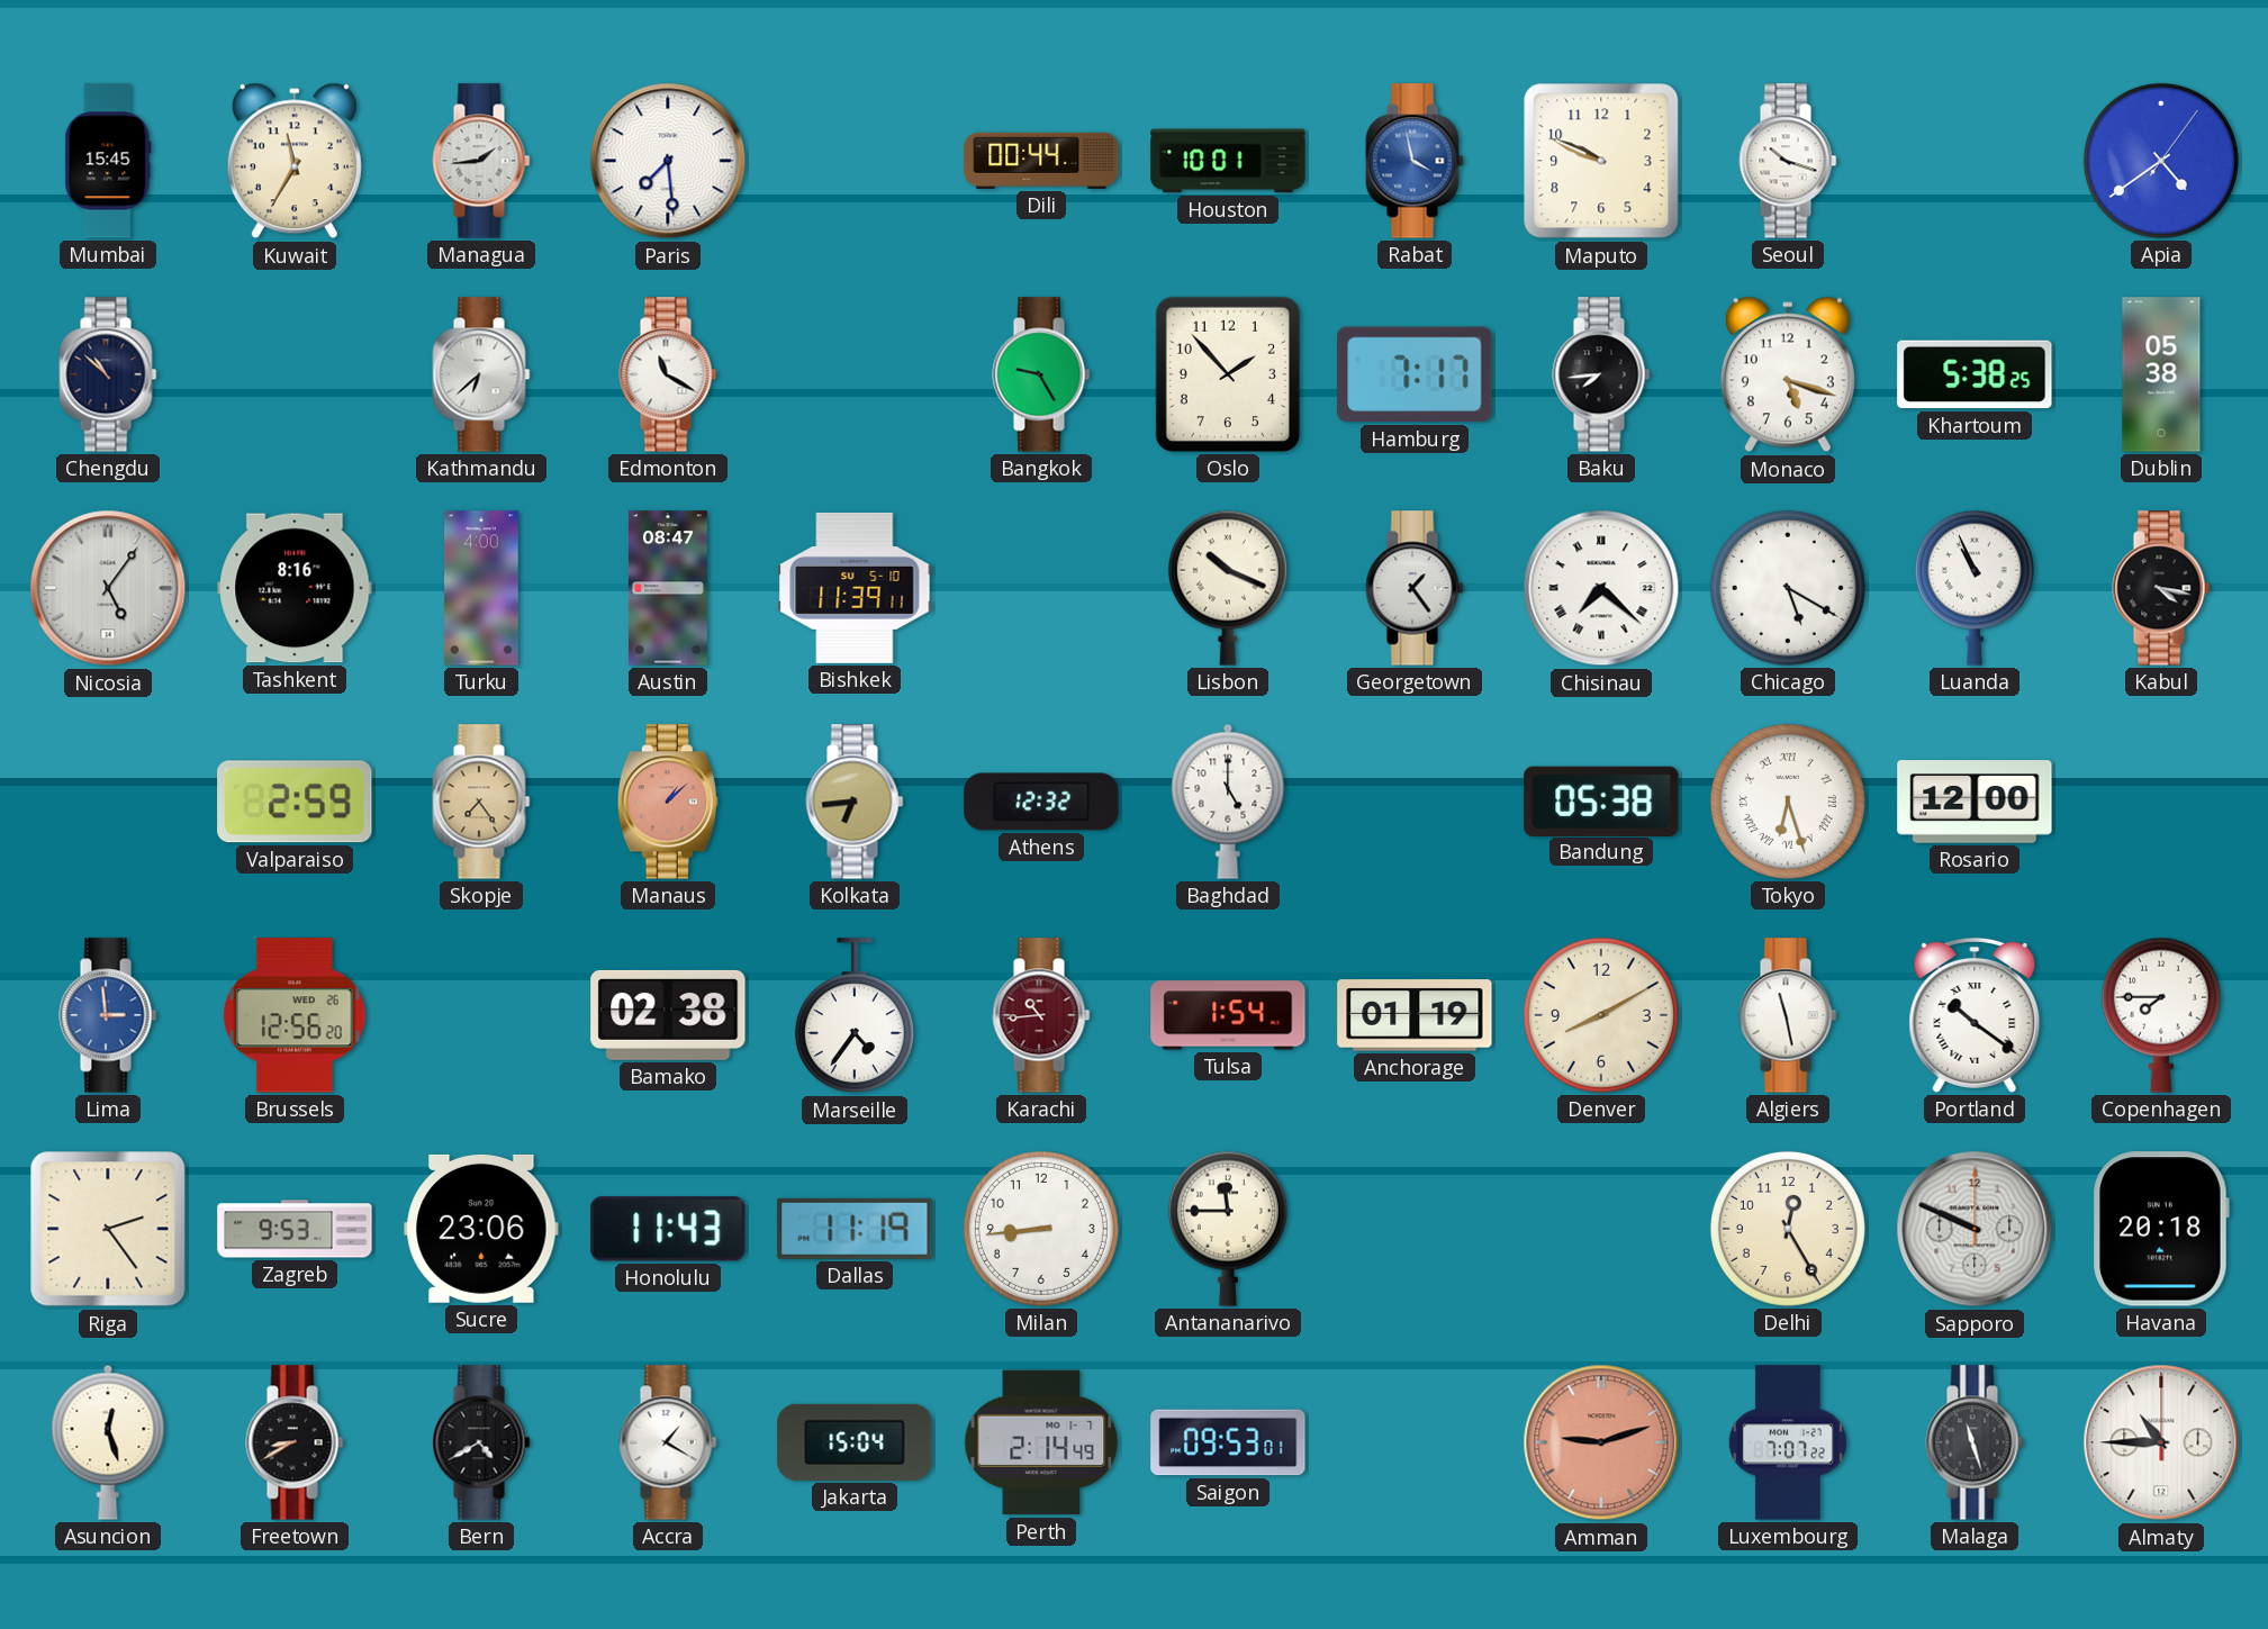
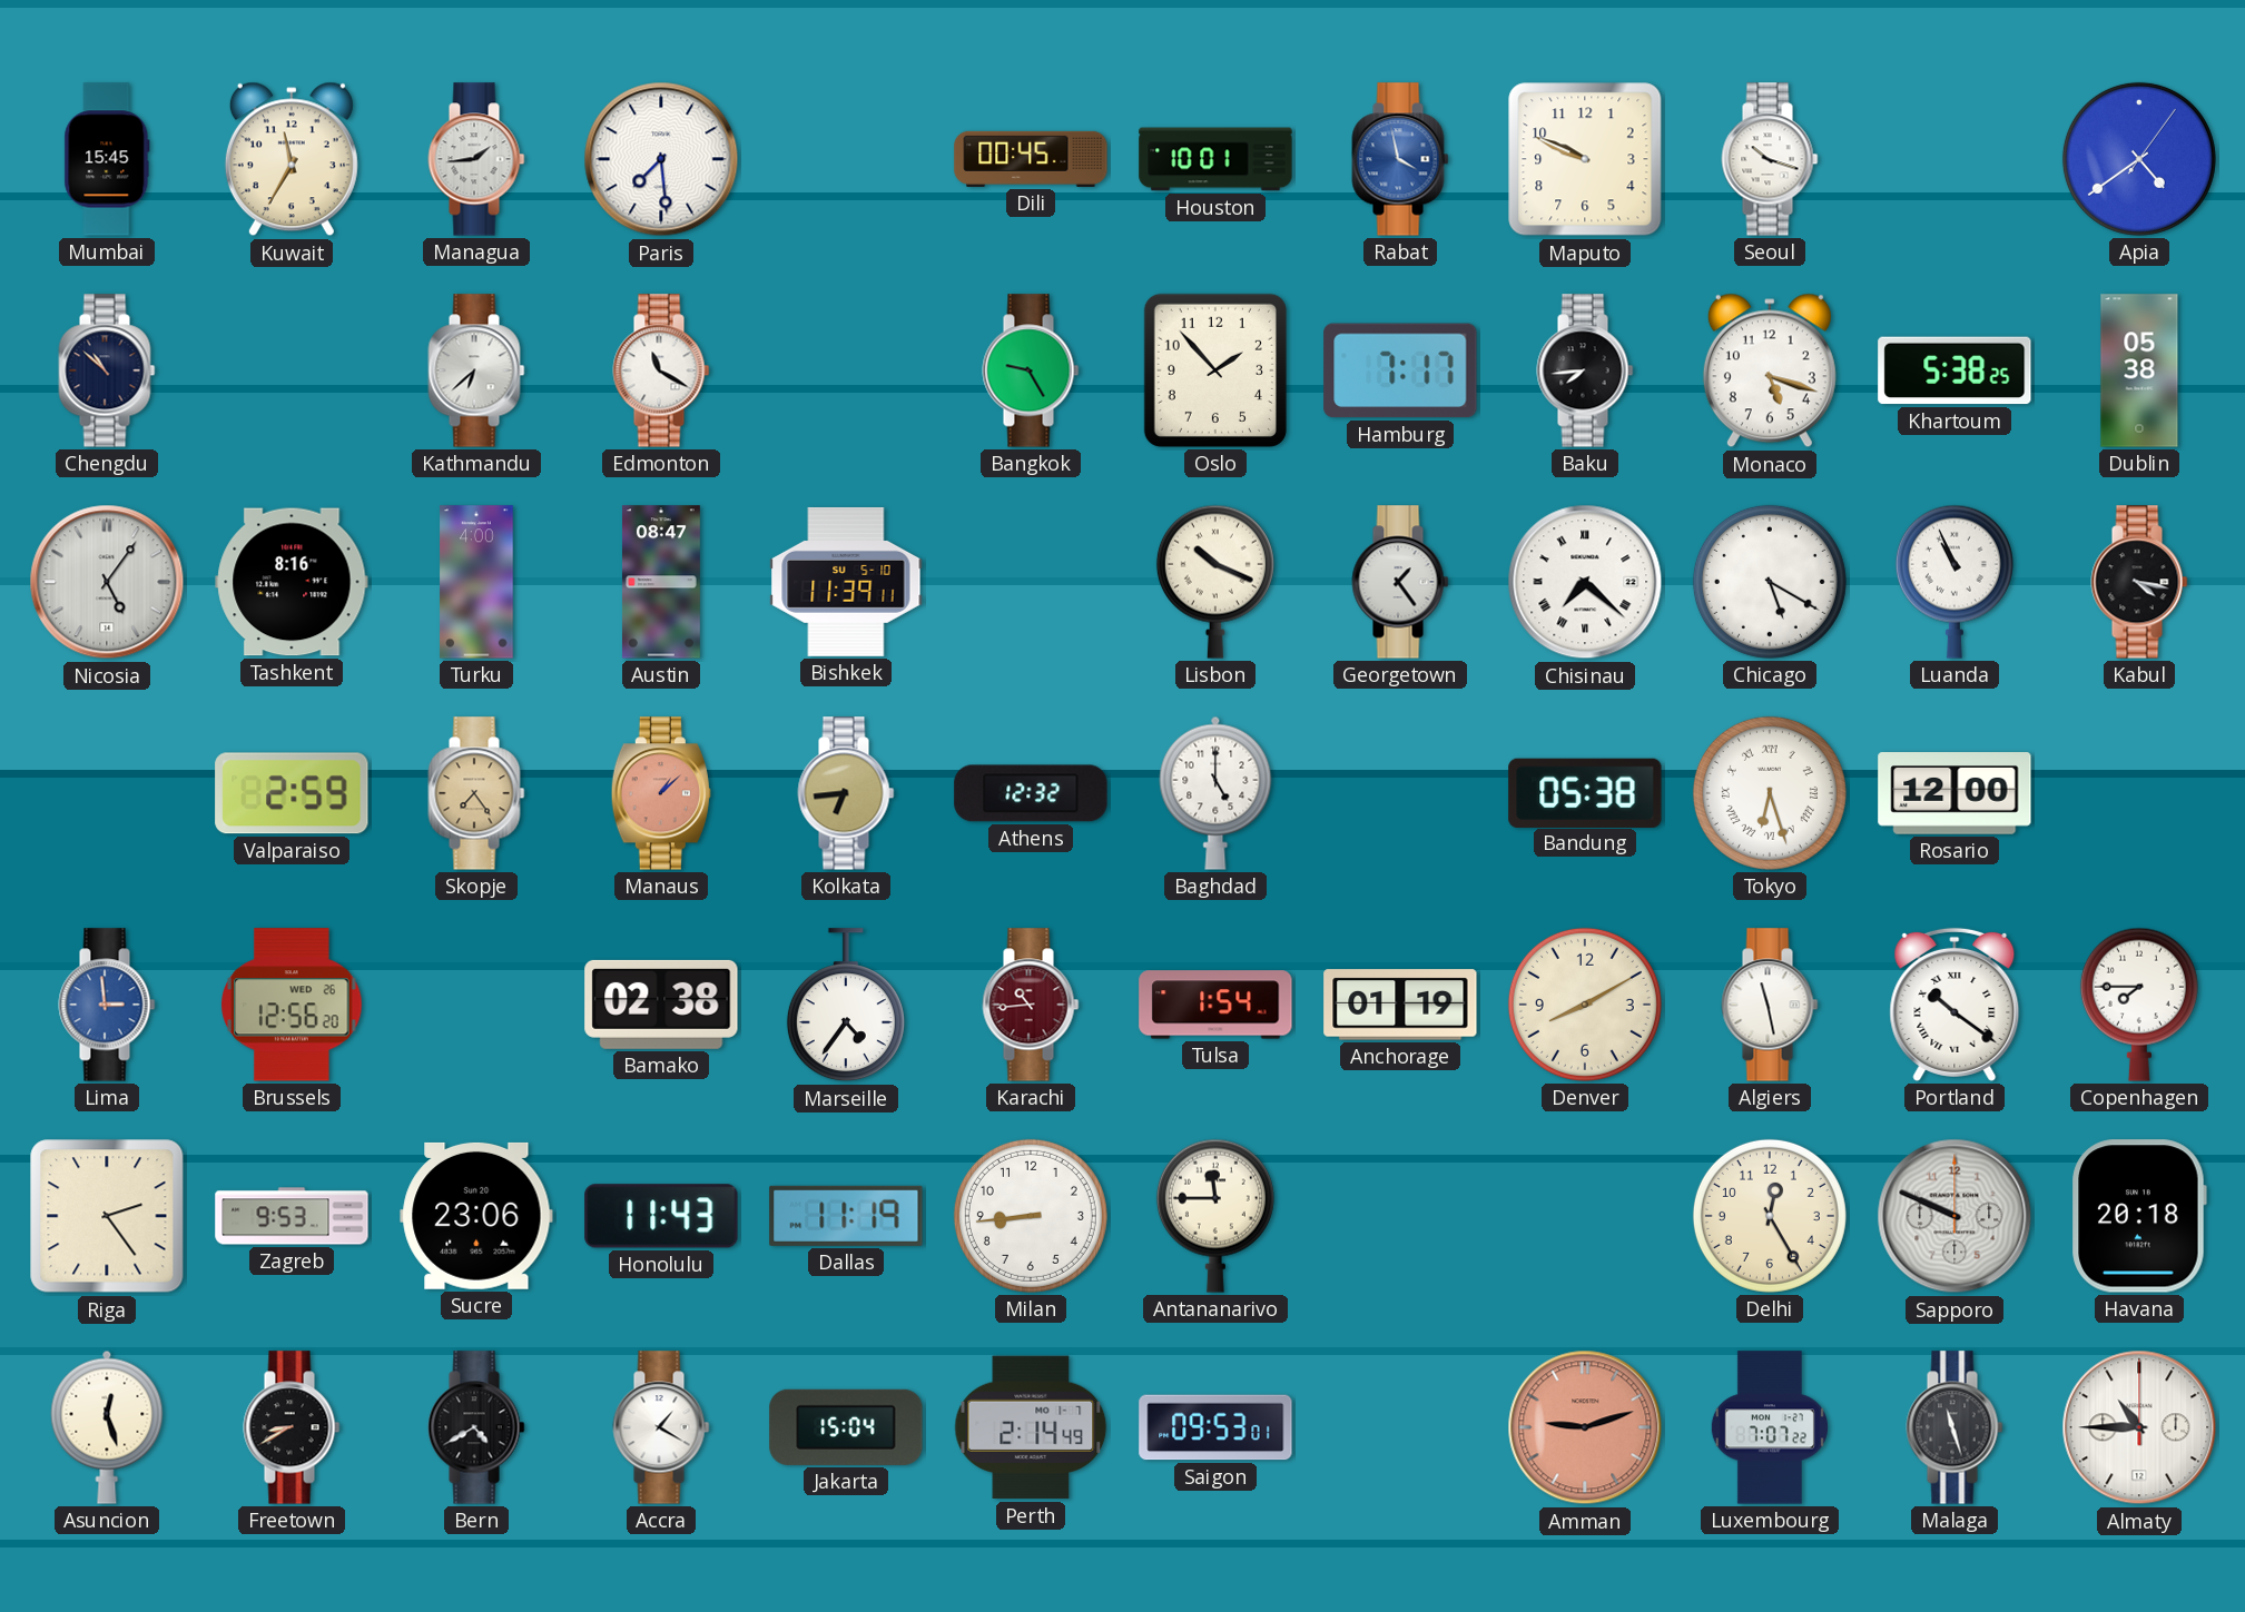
Dili: 00:44 -> 00:45
